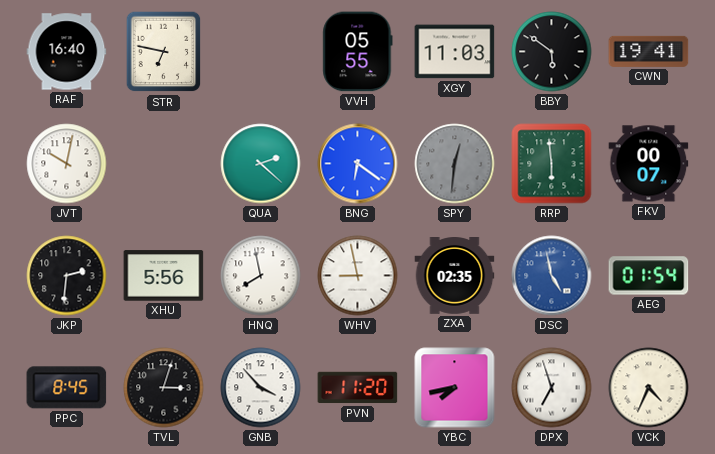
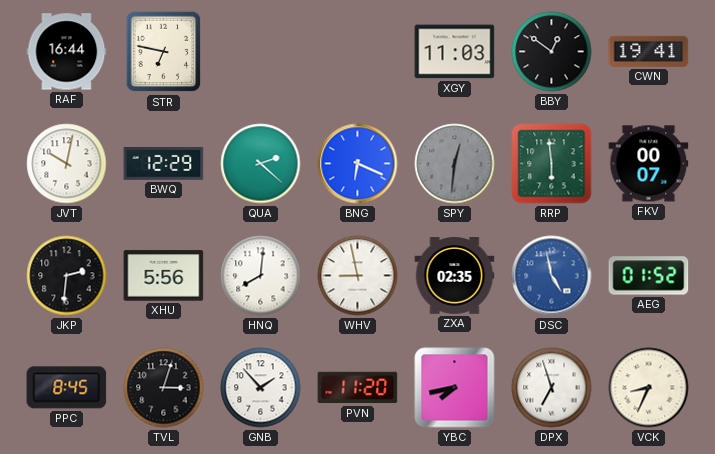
RAF: 16:40 -> 16:44
VVH: 05:55 -> none
BBY: 5:51 -> 12:51
BWQ: none -> 12:29
BNG: 6:21 -> 6:19
HNQ: 7:58 -> 8:01
AEG: 01:54 -> 01:52
GNB: 3:53 -> 1:53
VCK: 4:34 -> 8:34
